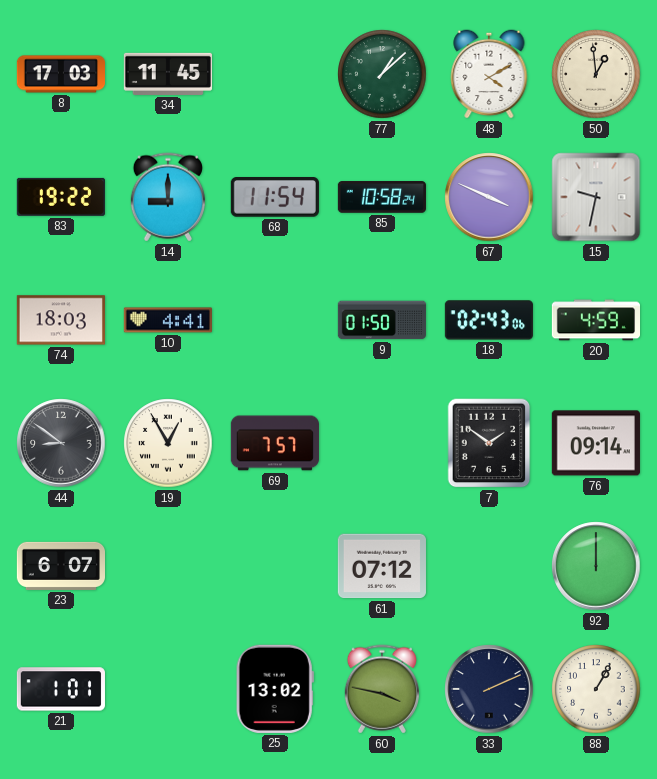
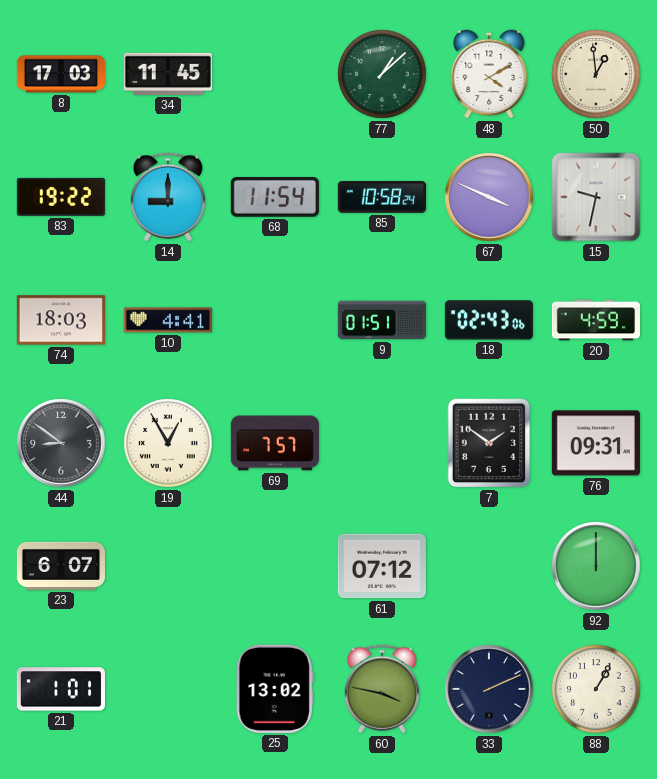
9: 01:50 -> 01:51
76: 09:14 -> 09:31
